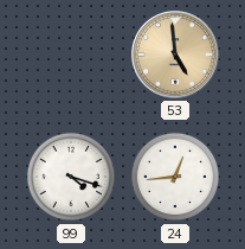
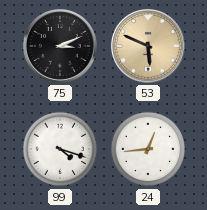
75: none -> 3:11
53: 4:59 -> 5:49
